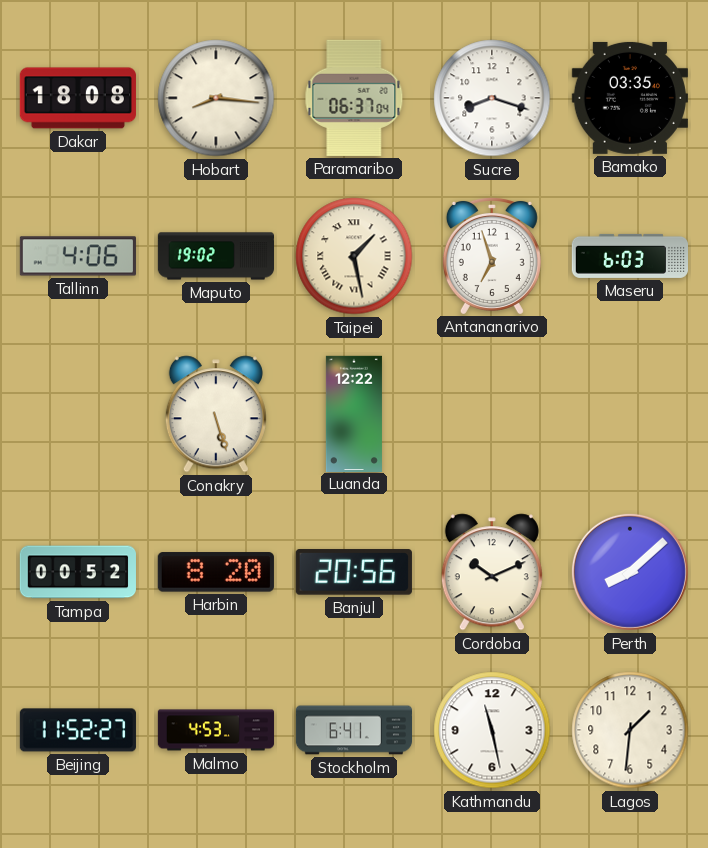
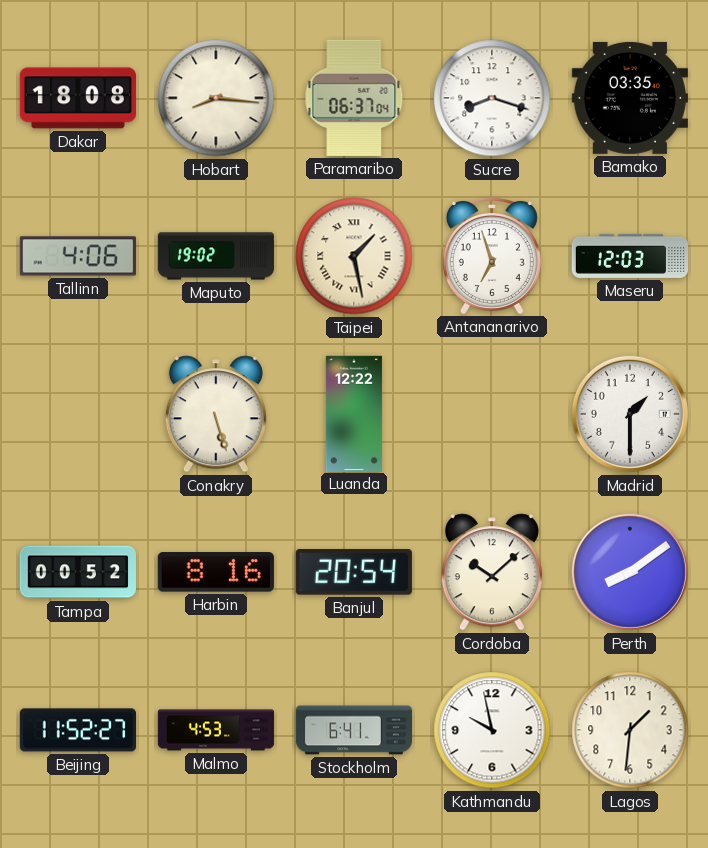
Maseru: 6:03 -> 12:03
Madrid: none -> 1:30
Harbin: 8:20 -> 8:16
Banjul: 20:56 -> 20:54
Cordoba: 10:11 -> 10:08
Perth: 8:08 -> 8:09
Kathmandu: 11:28 -> 9:58
